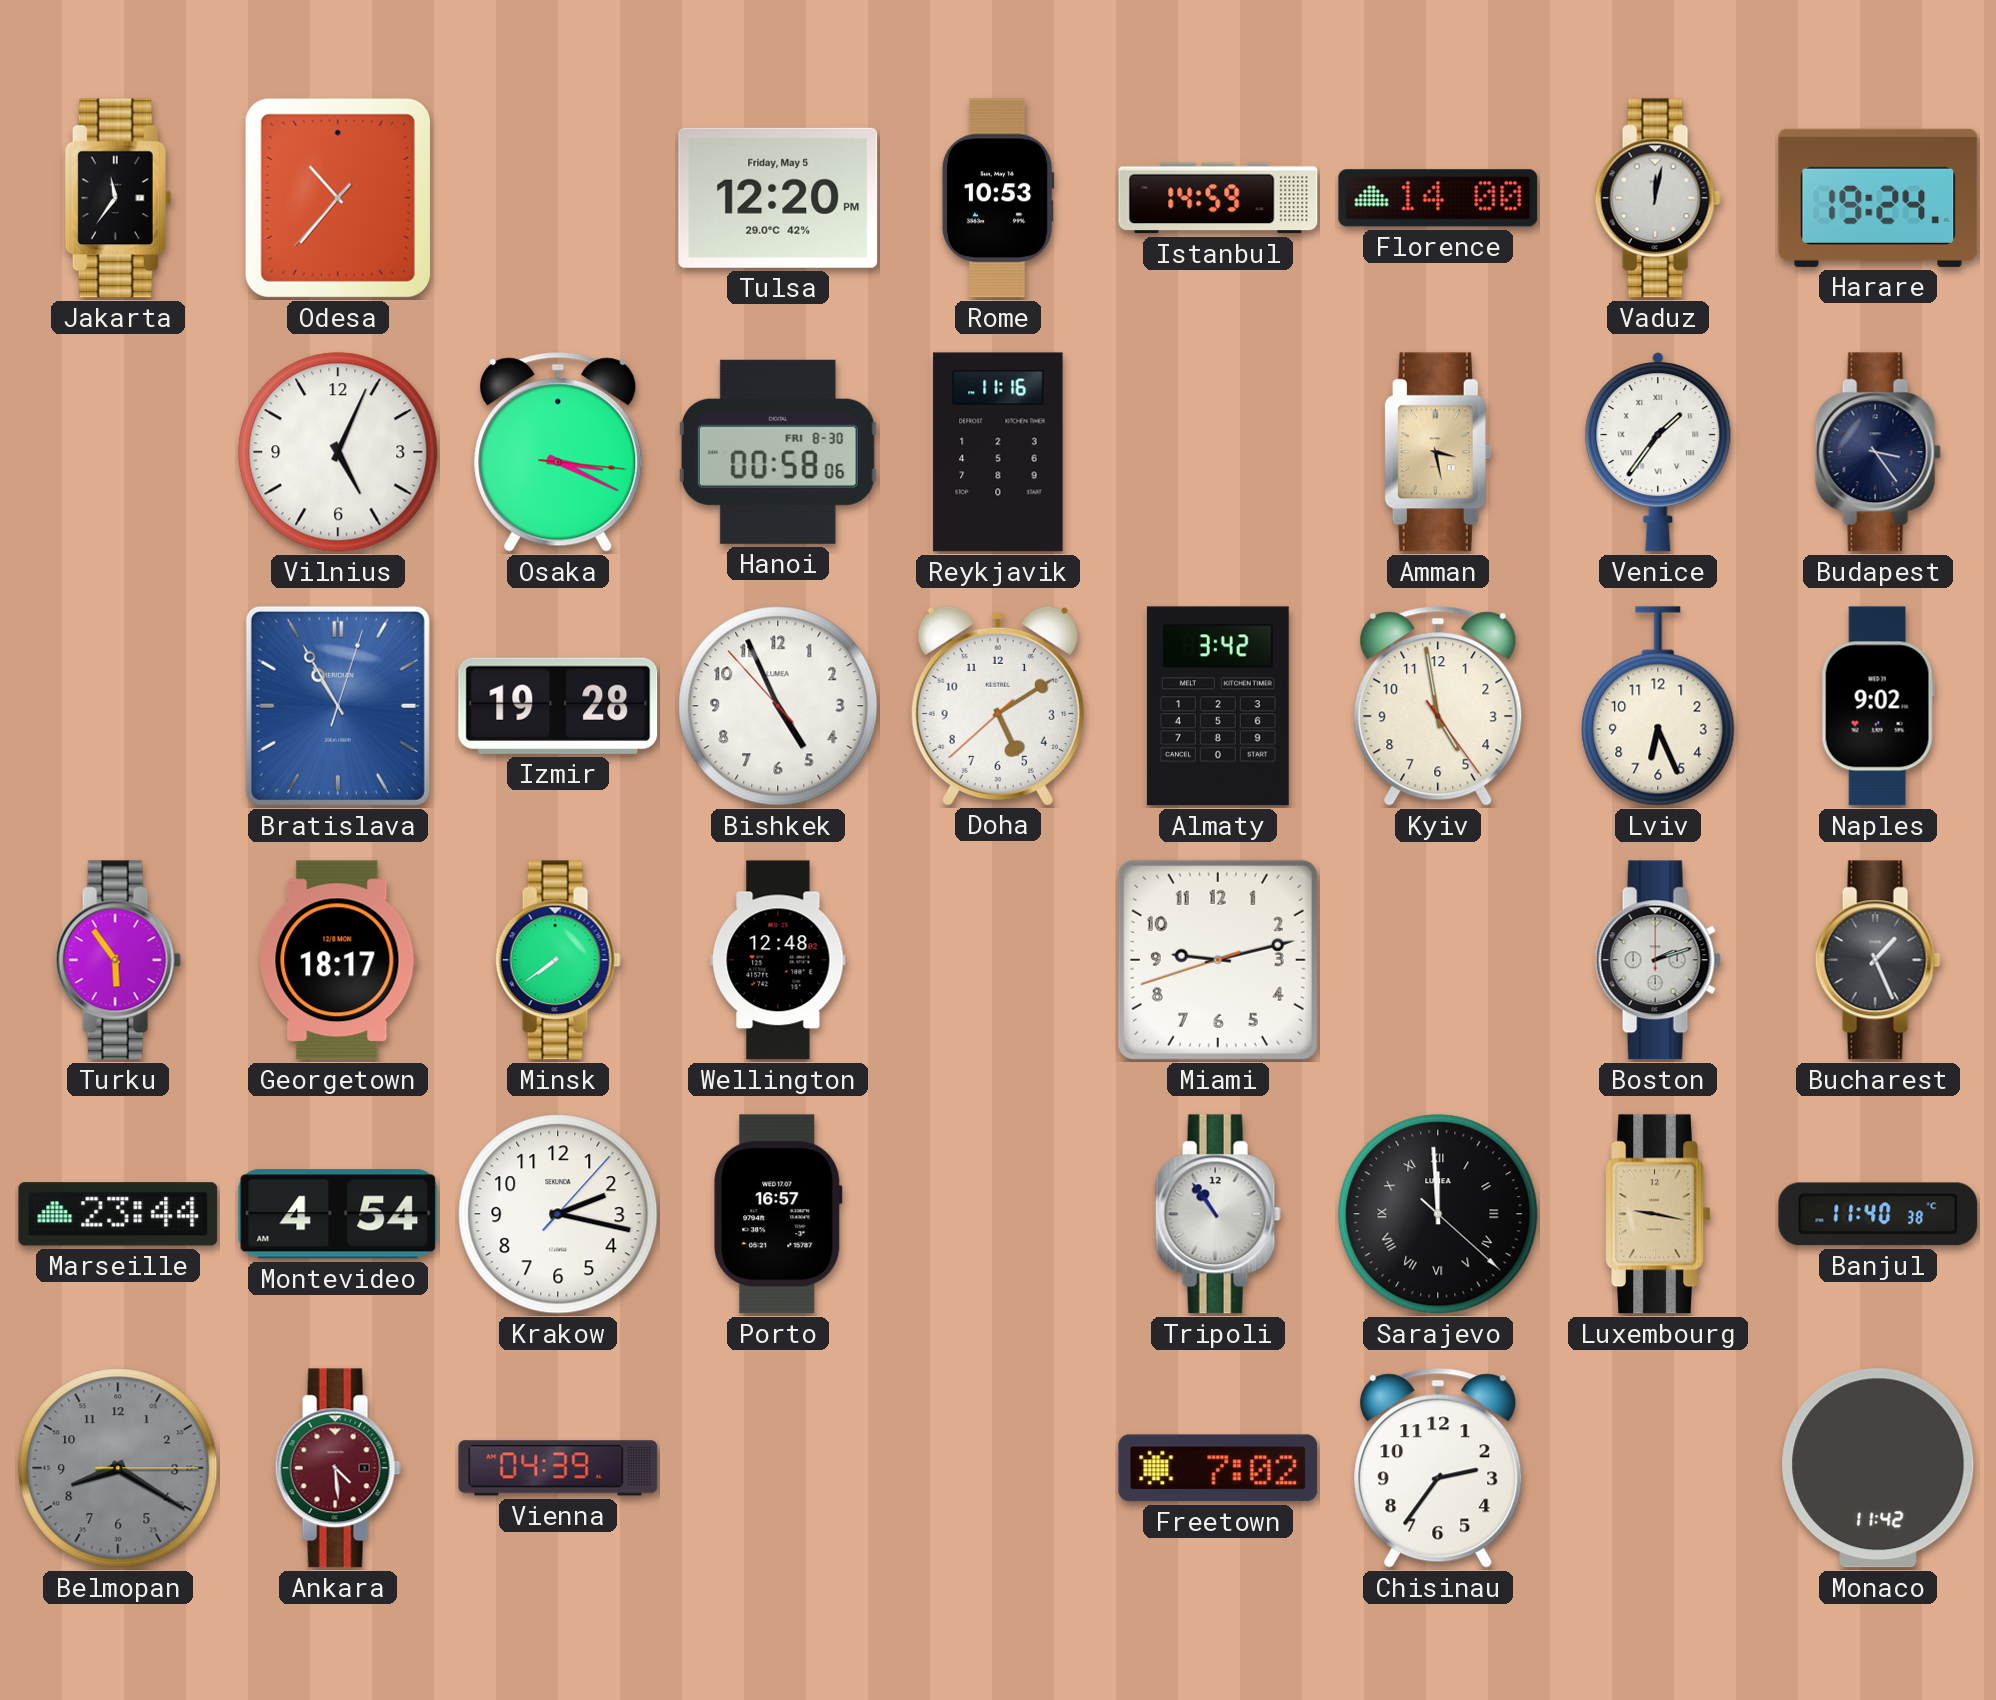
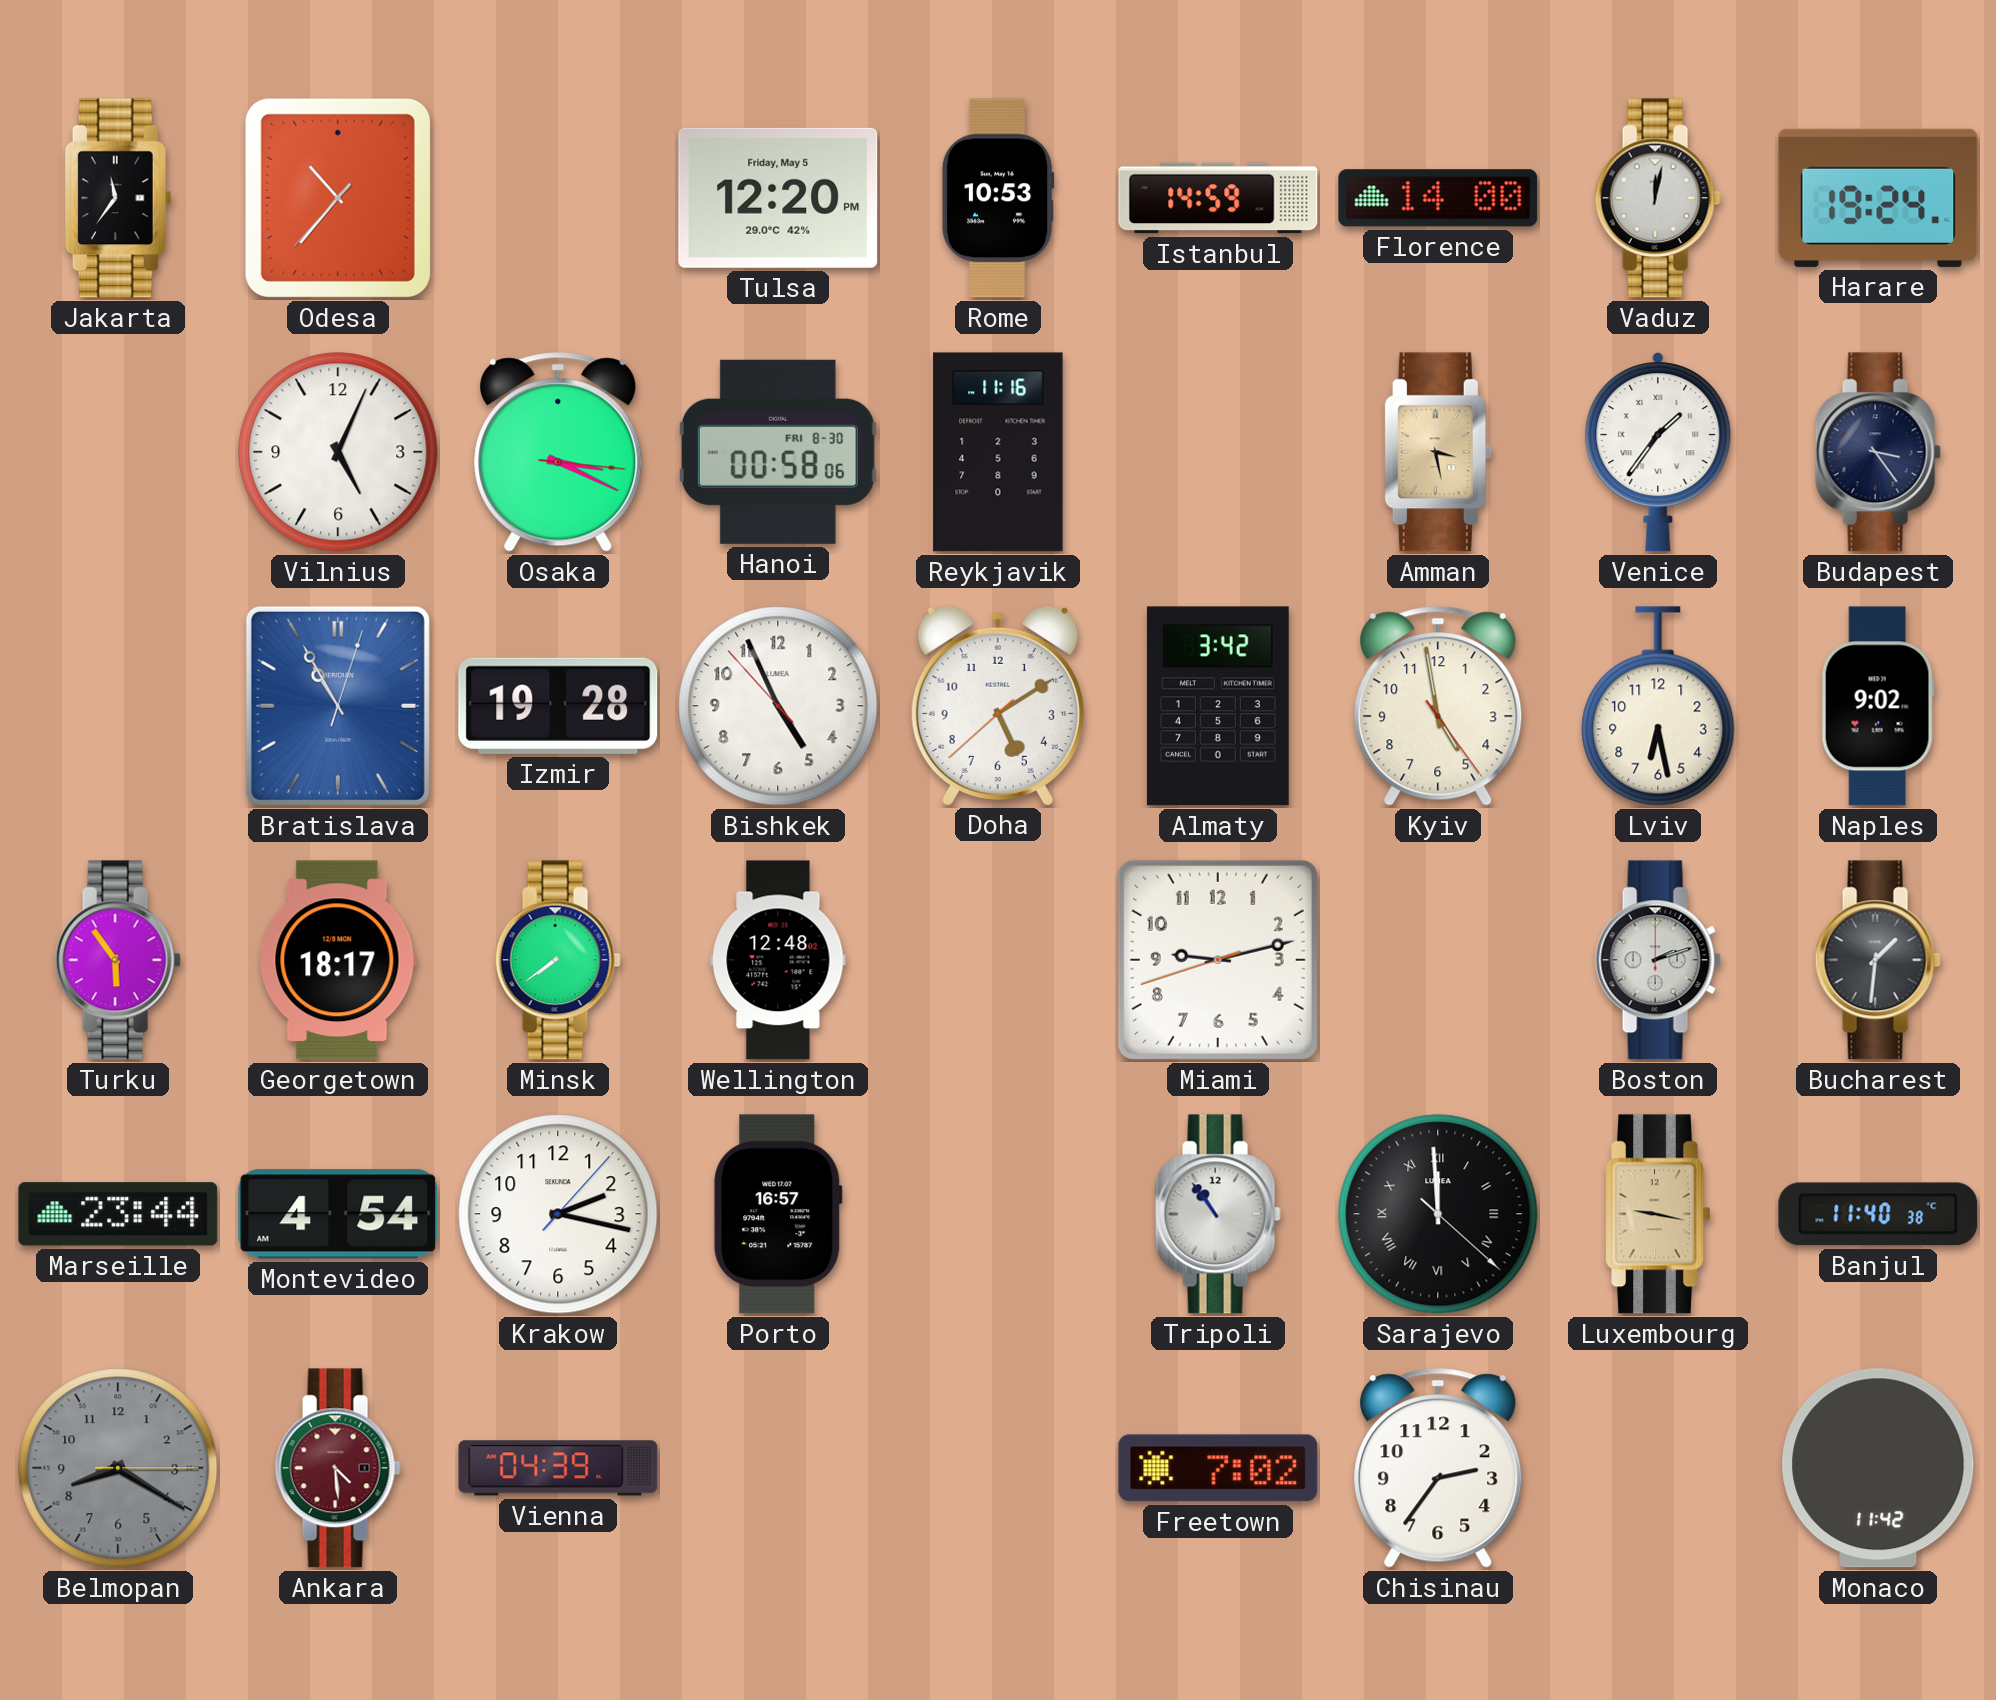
Lviv: 6:26 -> 6:28
Bucharest: 1:26 -> 1:31
